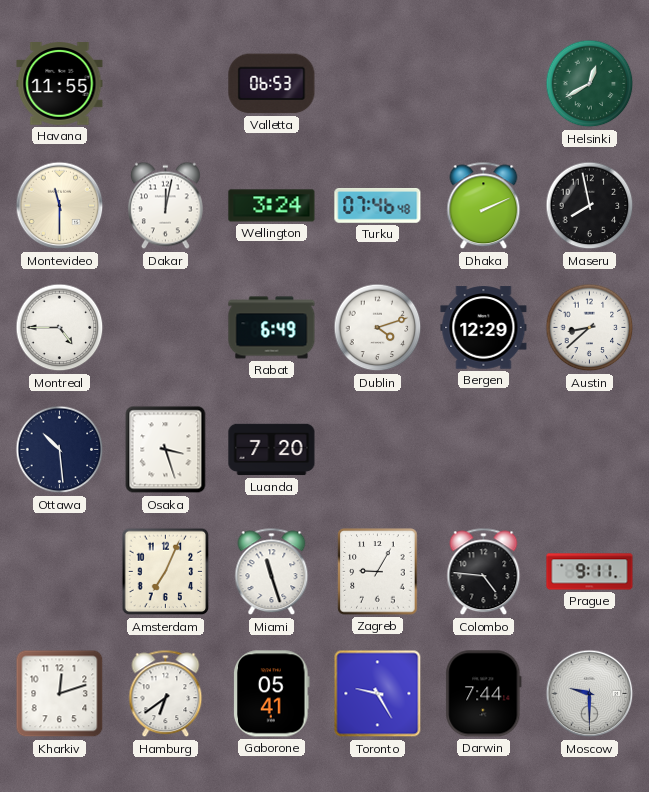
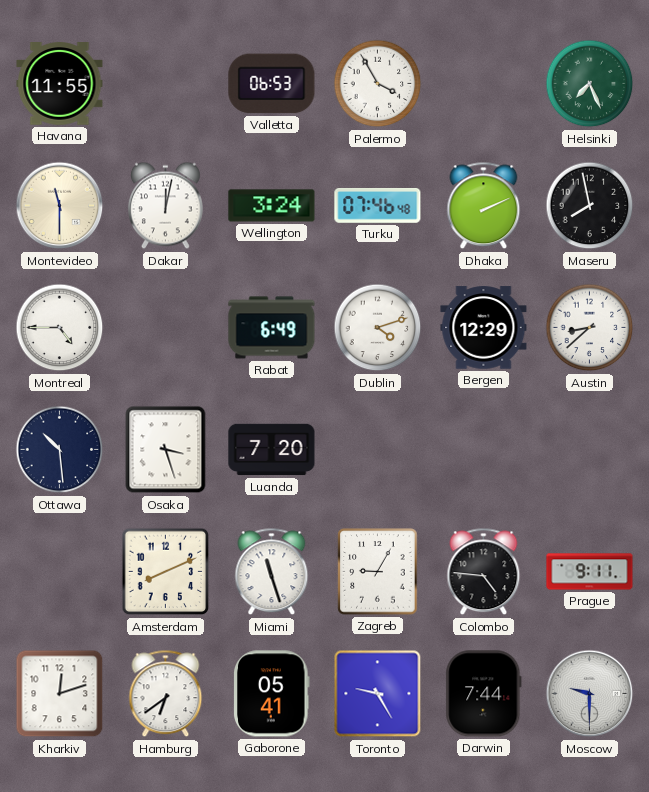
Palermo: none -> 3:55
Helsinki: 12:40 -> 7:26
Amsterdam: 7:04 -> 8:11
